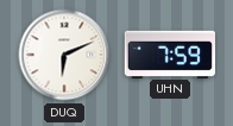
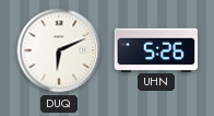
UHN: 7:59 -> 5:26
